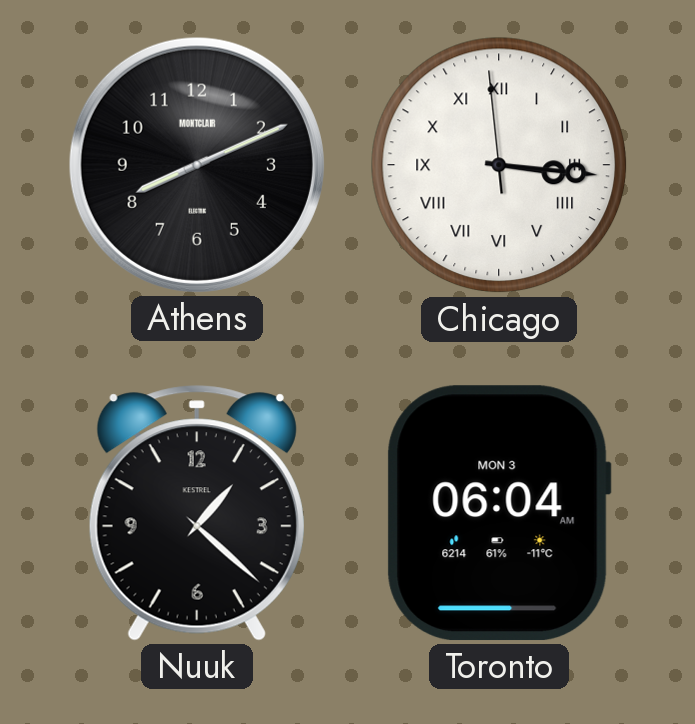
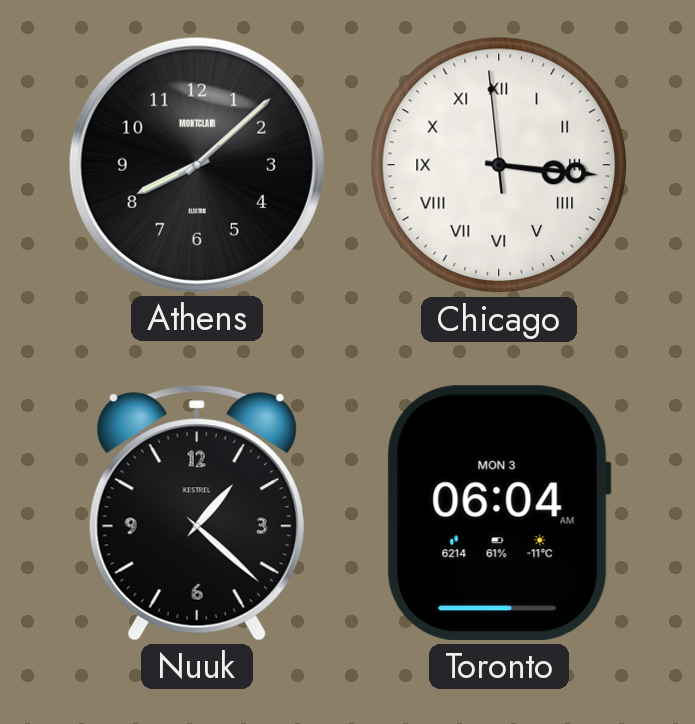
Athens: 8:11 -> 8:08
